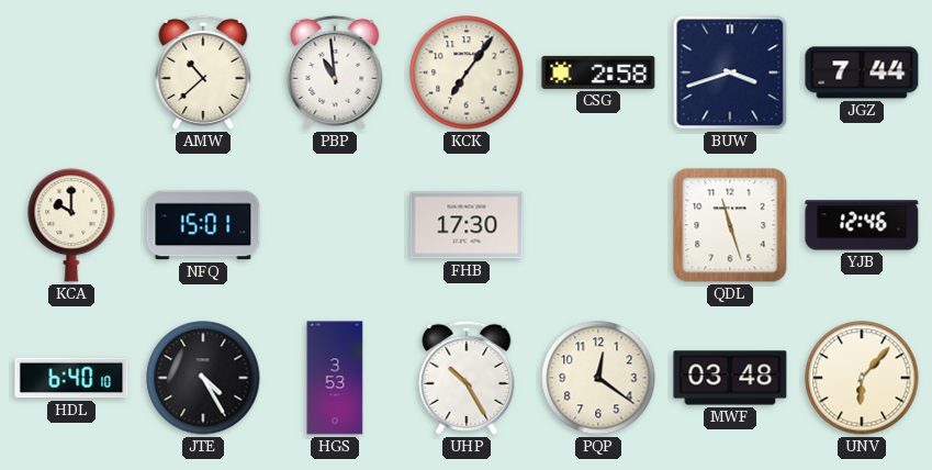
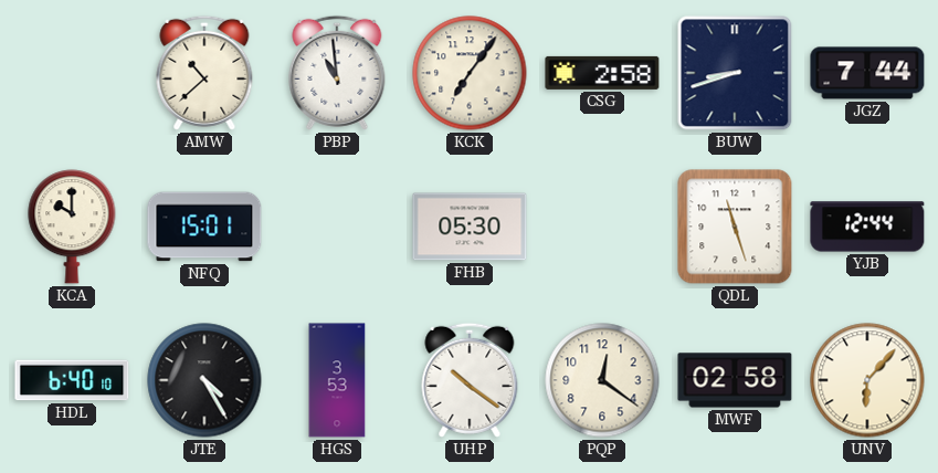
BUW: 3:42 -> 8:42
FHB: 17:30 -> 05:30
YJB: 12:46 -> 12:44
UHP: 10:25 -> 10:21
MWF: 03:48 -> 02:58
